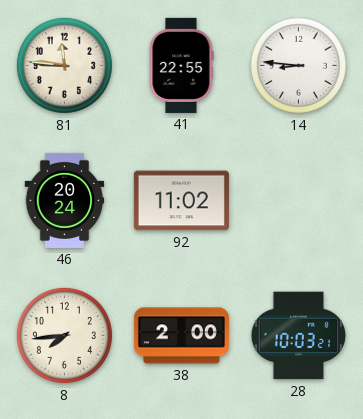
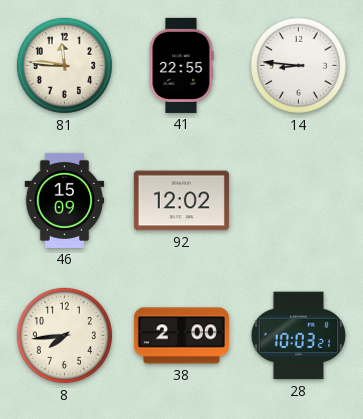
46: 20:24 -> 15:09
92: 11:02 -> 12:02
